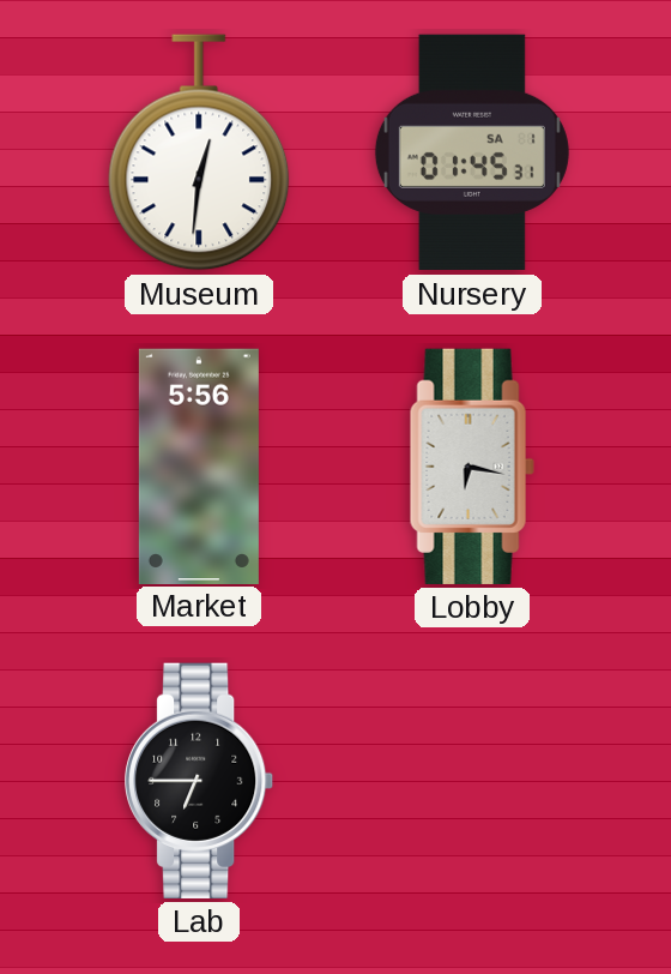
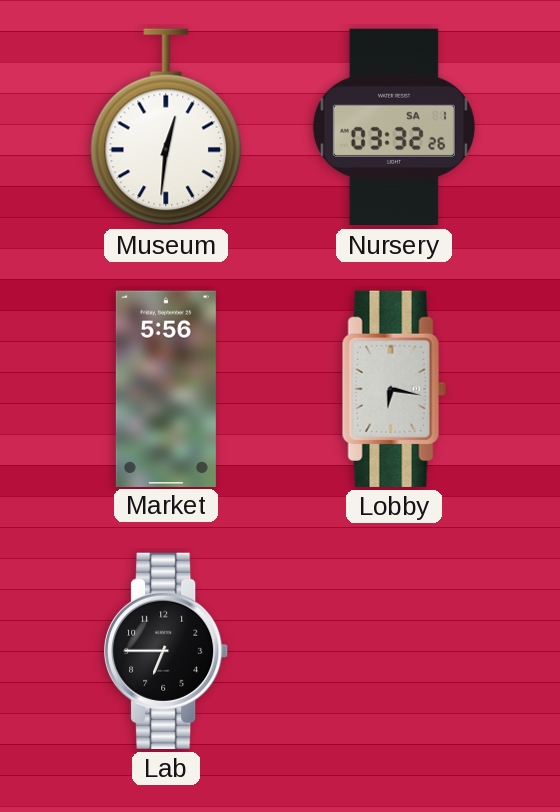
Nursery: 01:45 -> 03:32
